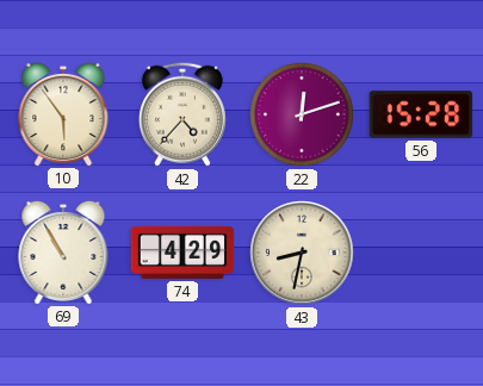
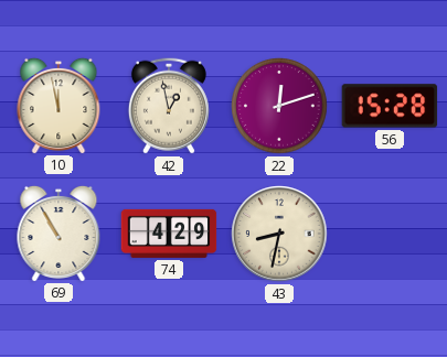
10: 5:54 -> 11:58
42: 4:37 -> 12:58
